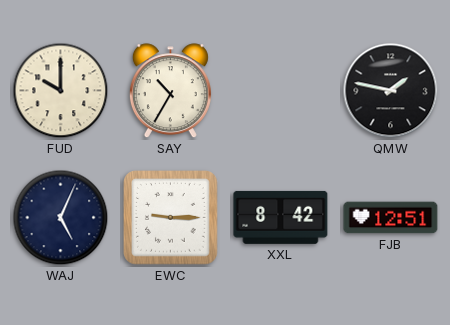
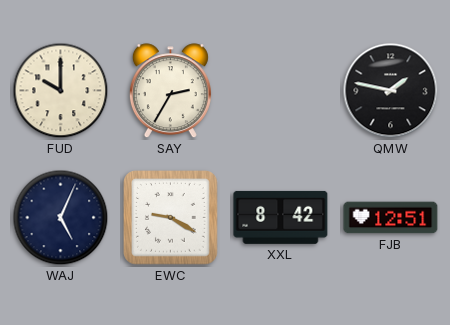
SAY: 10:35 -> 2:35
EWC: 9:15 -> 9:20
